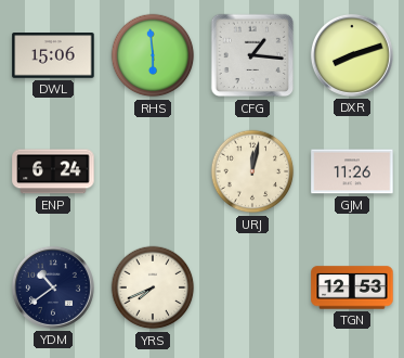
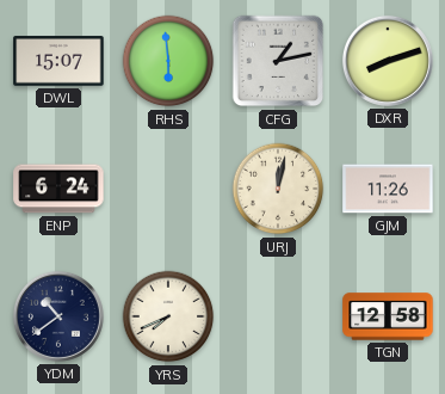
DWL: 15:06 -> 15:07
CFG: 1:16 -> 1:13
TGN: 12:53 -> 12:58
